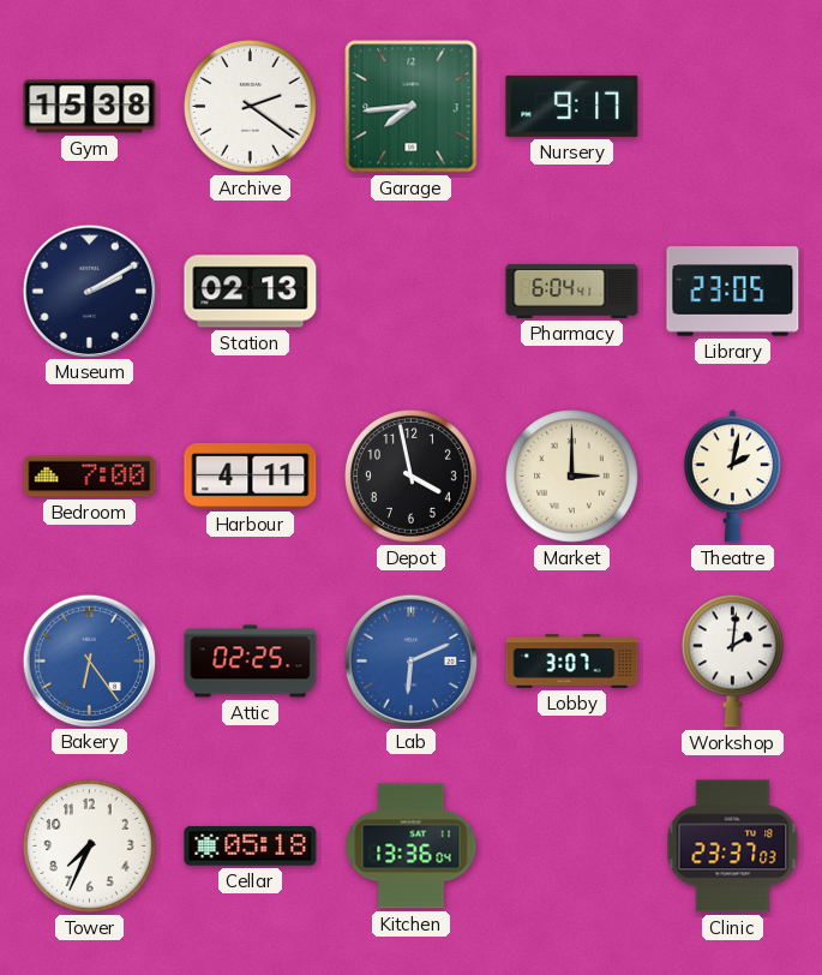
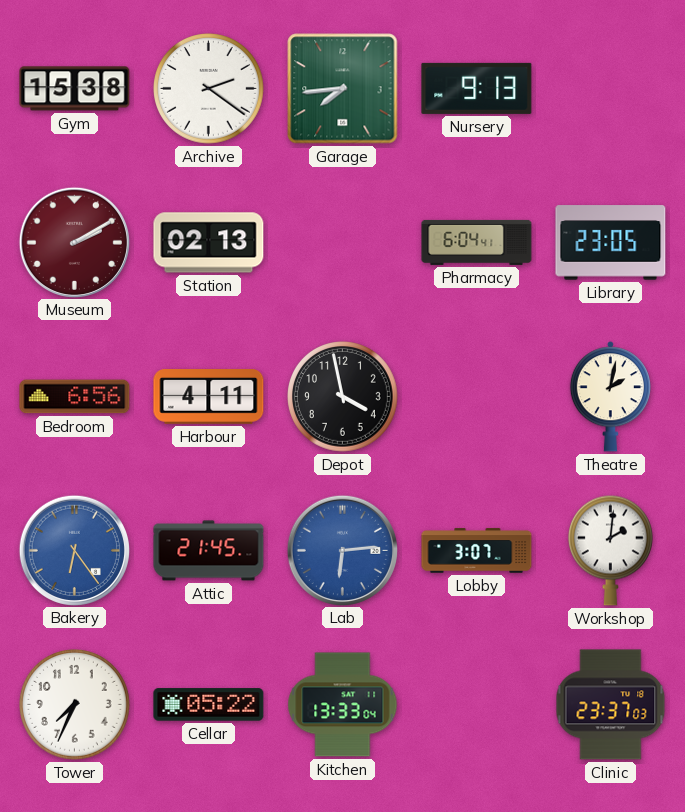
Nursery: 9:17 -> 9:13
Museum dial: navy -> burgundy
Bedroom: 7:00 -> 6:56
Market: 3:00 -> none
Attic: 02:25 -> 21:45
Lab: 6:11 -> 6:14
Cellar: 05:18 -> 05:22
Kitchen: 13:36 -> 13:33
